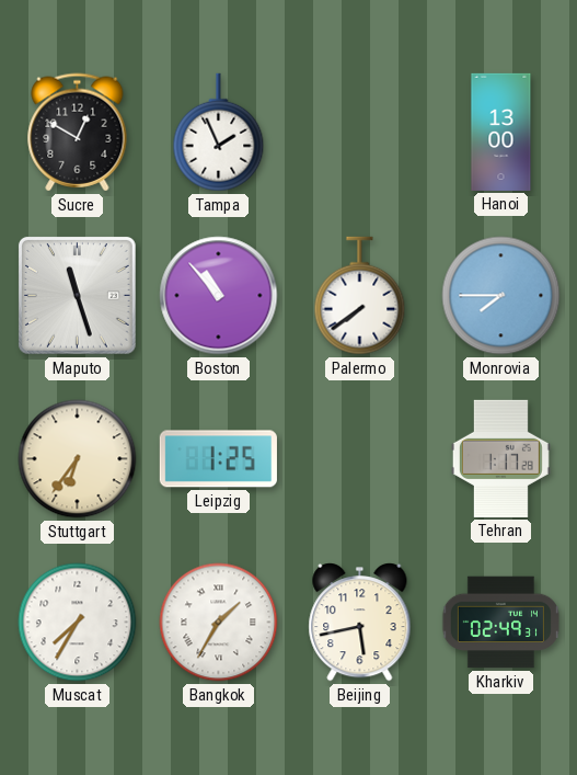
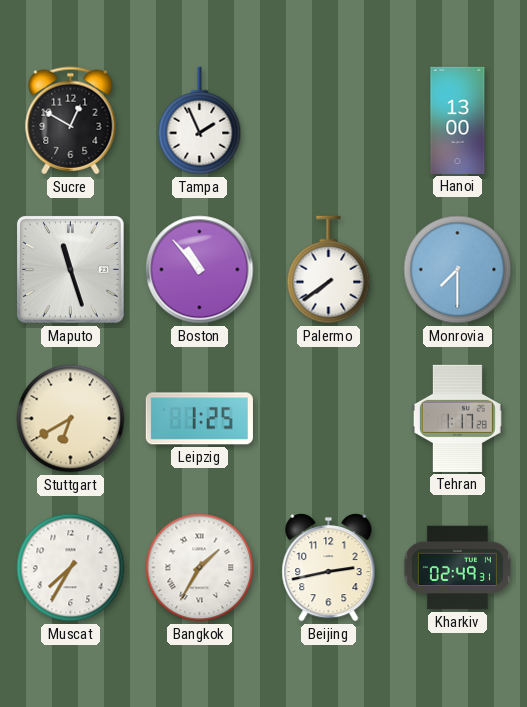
Monrovia: 7:45 -> 7:30
Stuttgart: 6:36 -> 6:40
Beijing: 5:43 -> 2:43
